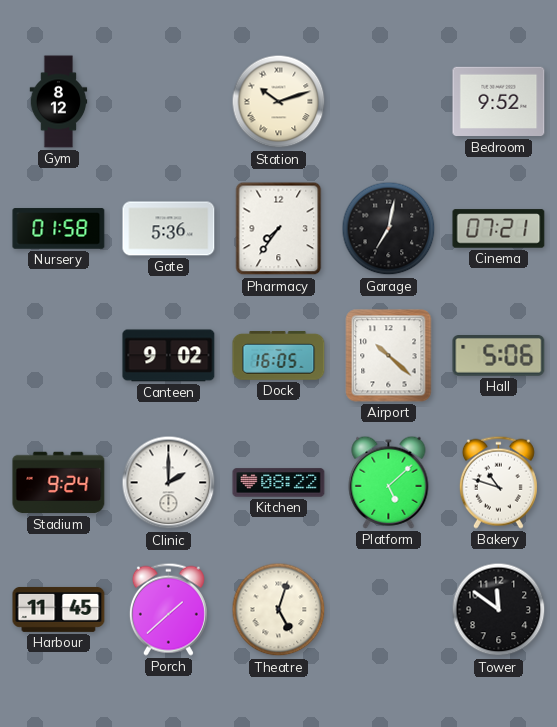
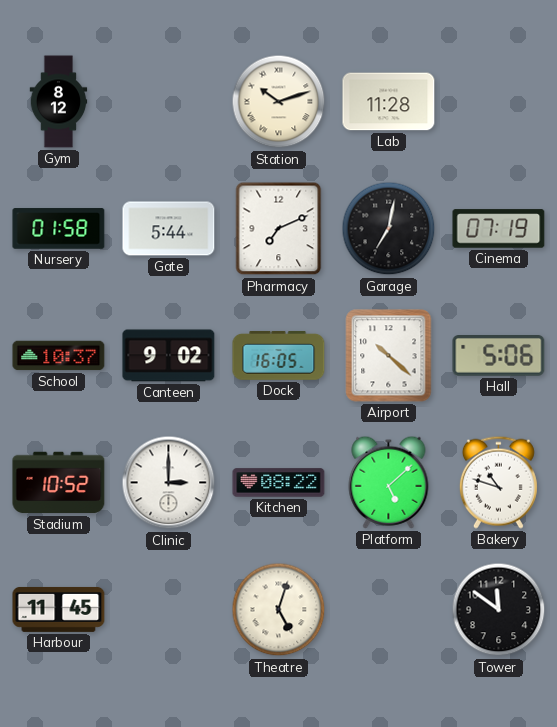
Lab: none -> 11:28
Bedroom: 9:52 -> none
Gate: 5:36 -> 5:44
Pharmacy: 7:36 -> 7:11
Cinema: 07:21 -> 07:19
School: none -> 10:37
Stadium: 9:24 -> 10:52
Clinic: 2:00 -> 3:00
Porch: 1:38 -> none
